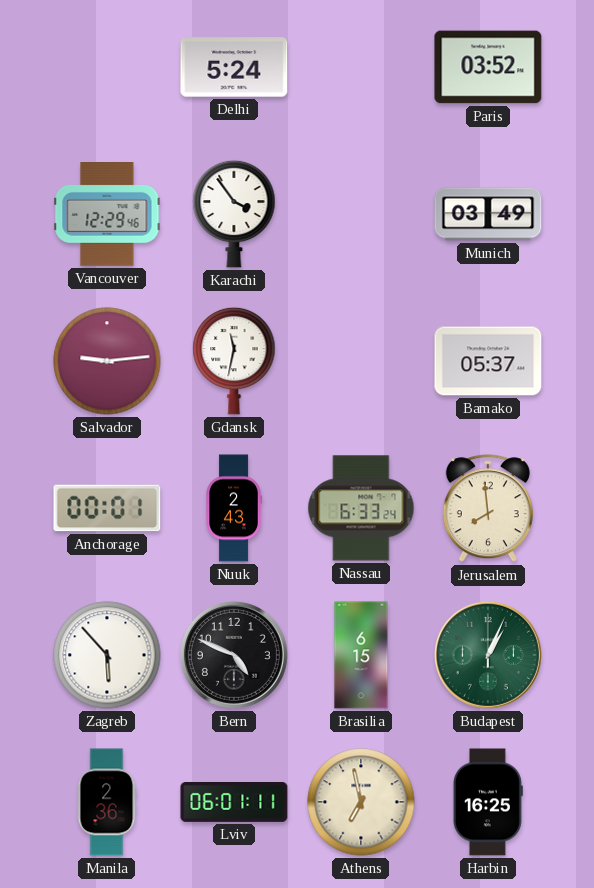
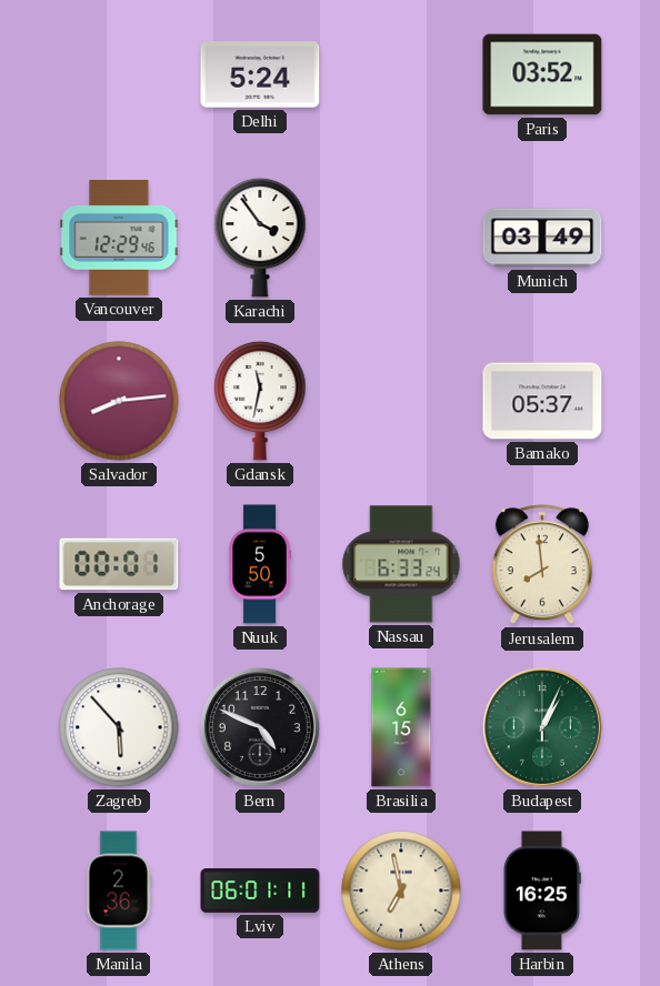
Salvador: 9:14 -> 8:14
Nuuk: 2:43 -> 5:50
